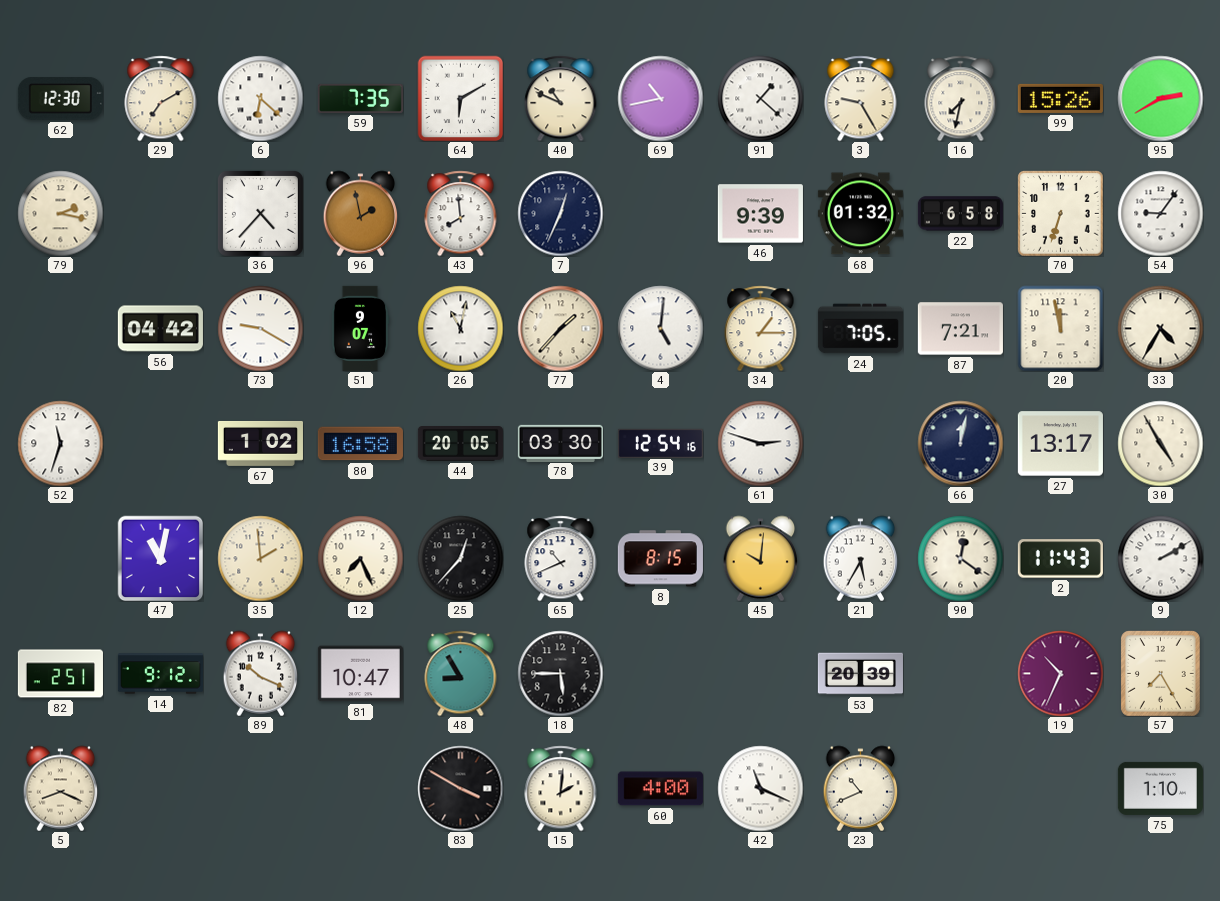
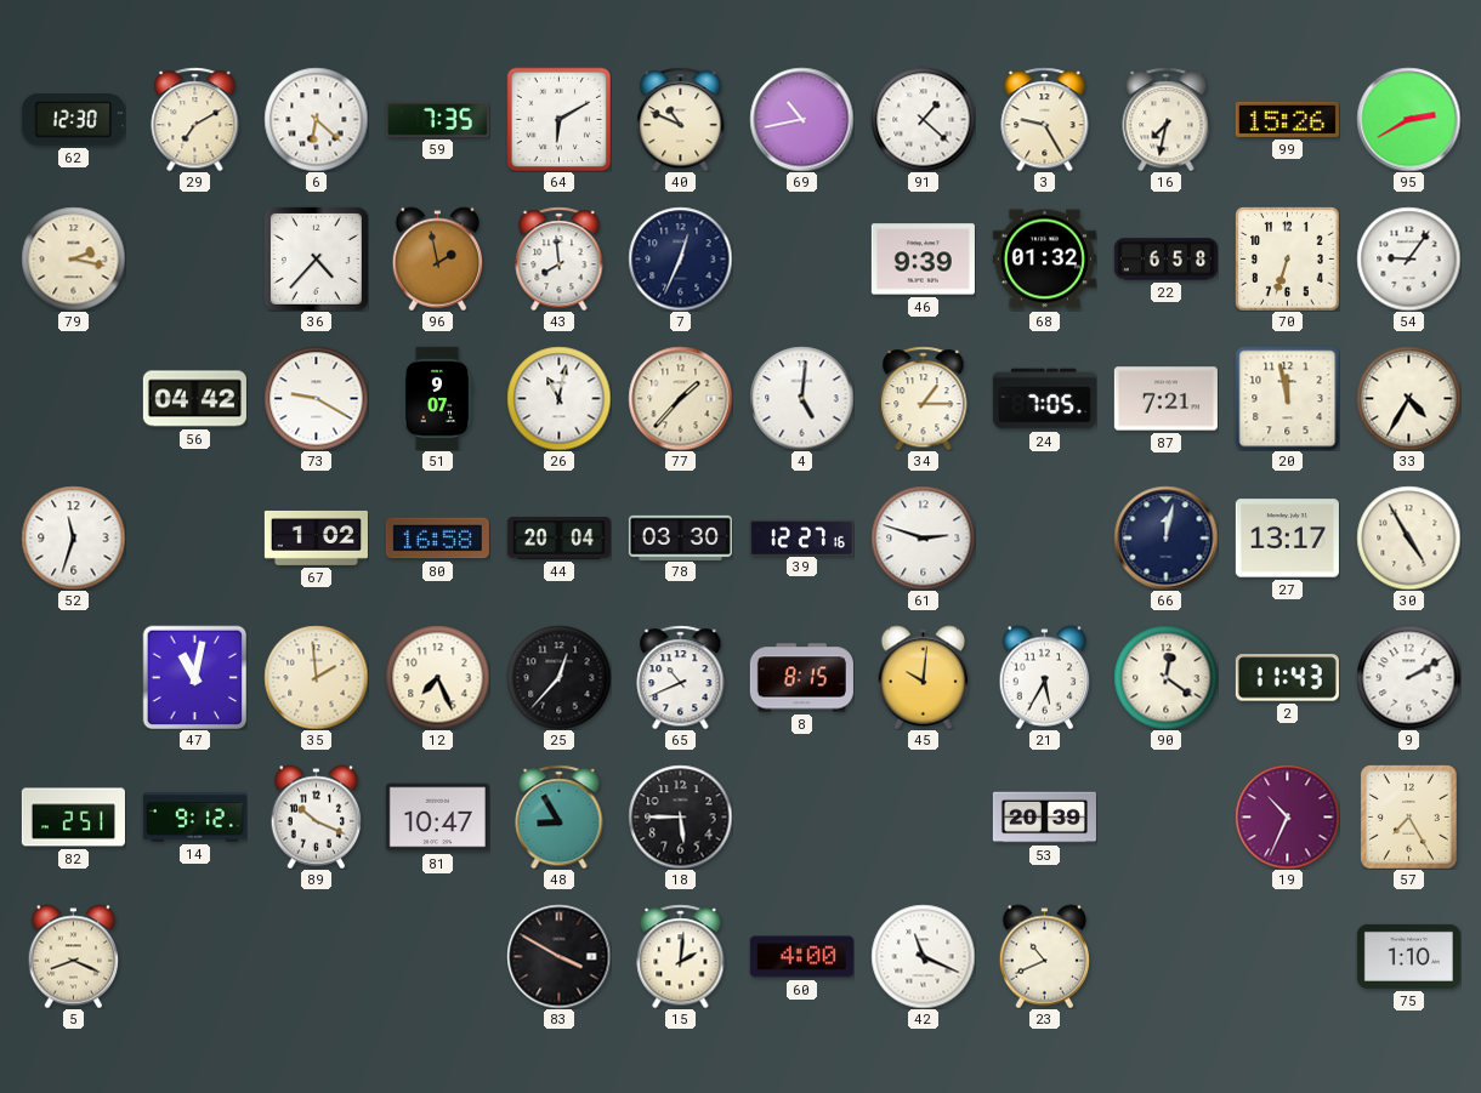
44: 20:05 -> 20:04
39: 12:54 -> 12:27
